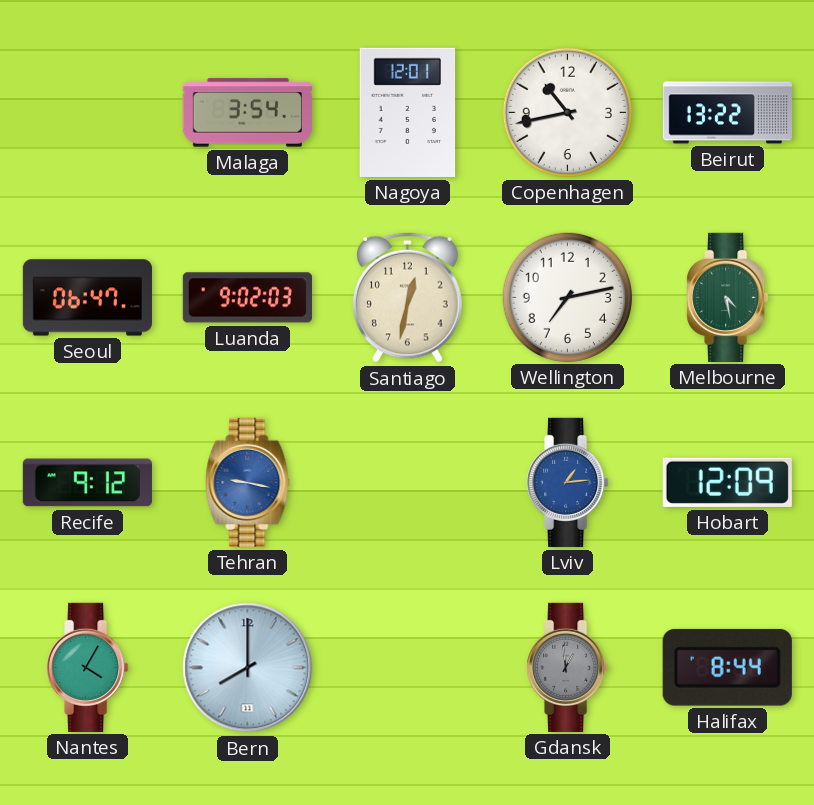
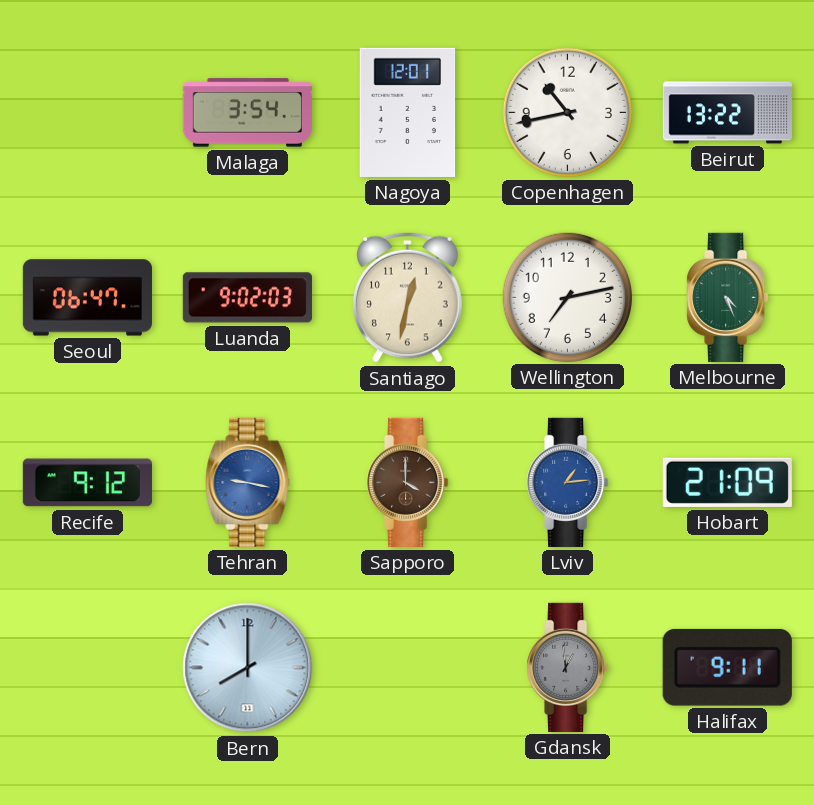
Melbourne: 4:28 -> 4:26
Sapporo: none -> 4:00
Hobart: 12:09 -> 21:09
Nantes: 4:05 -> none
Halifax: 8:44 -> 9:11
